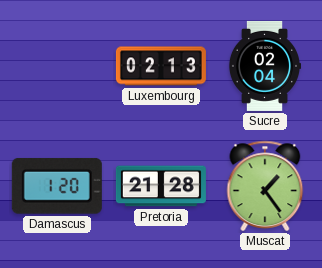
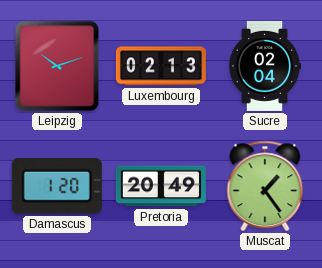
Leipzig: none -> 10:12
Pretoria: 21:28 -> 20:49
